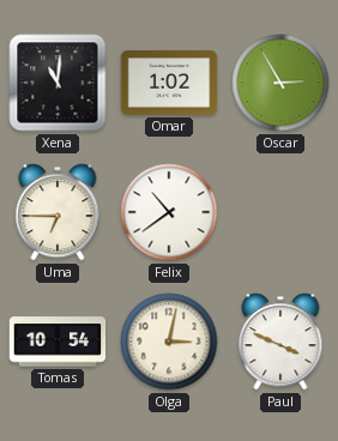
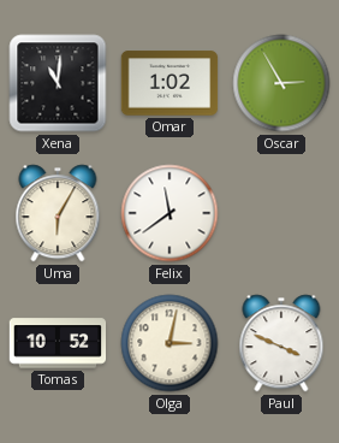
Uma: 6:45 -> 6:05
Felix: 10:39 -> 11:39
Tomas: 10:54 -> 10:52
